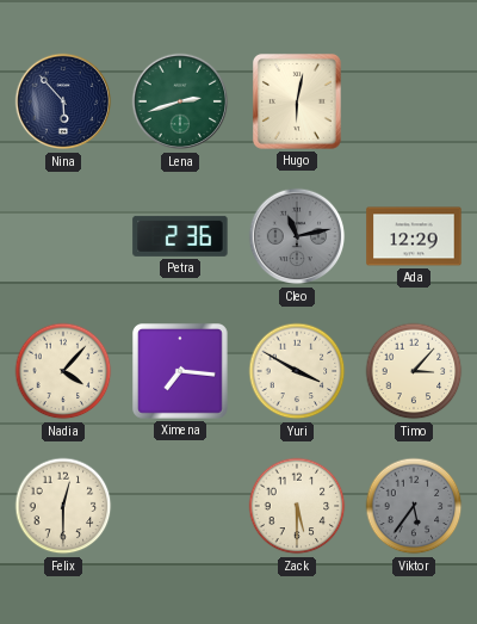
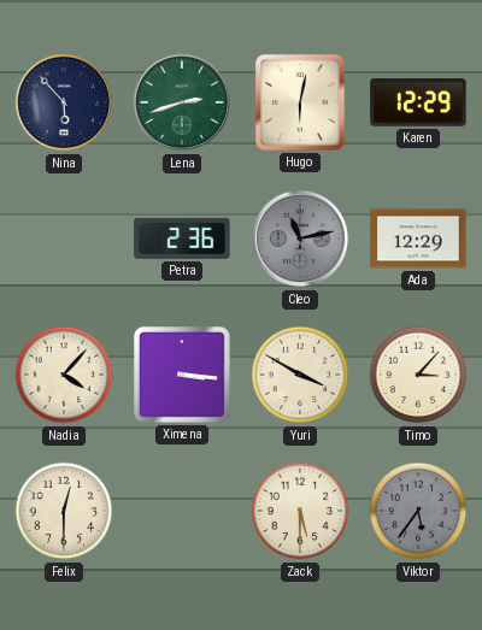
Karen: none -> 12:29
Ximena: 7:16 -> 3:16
